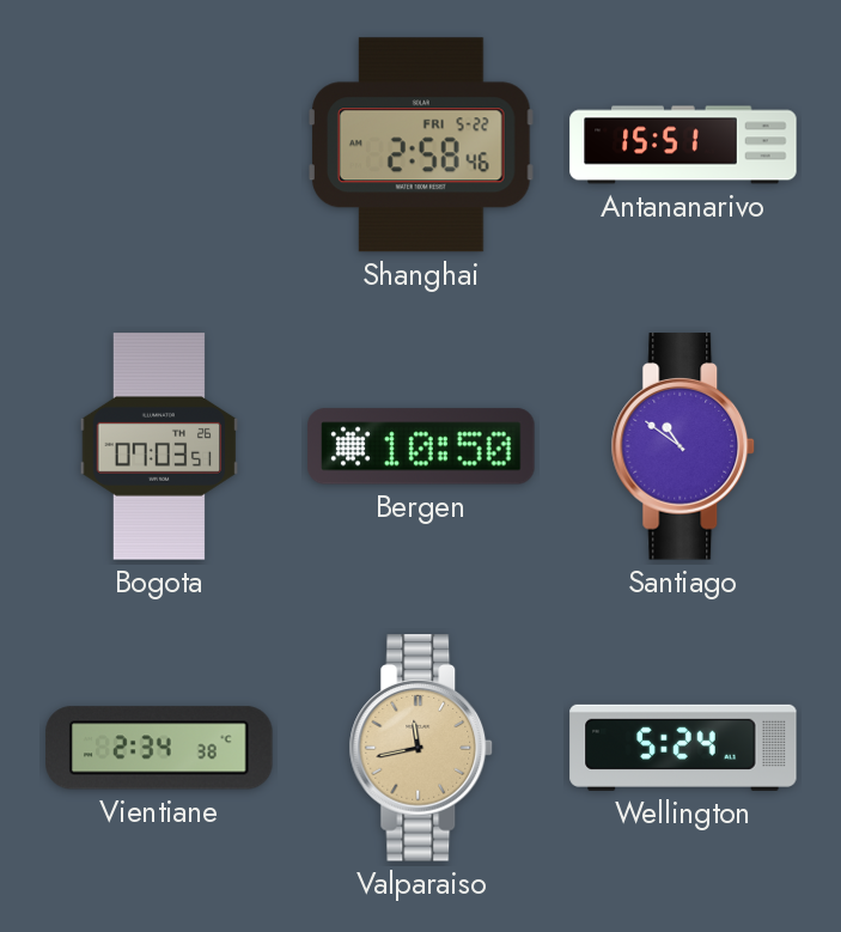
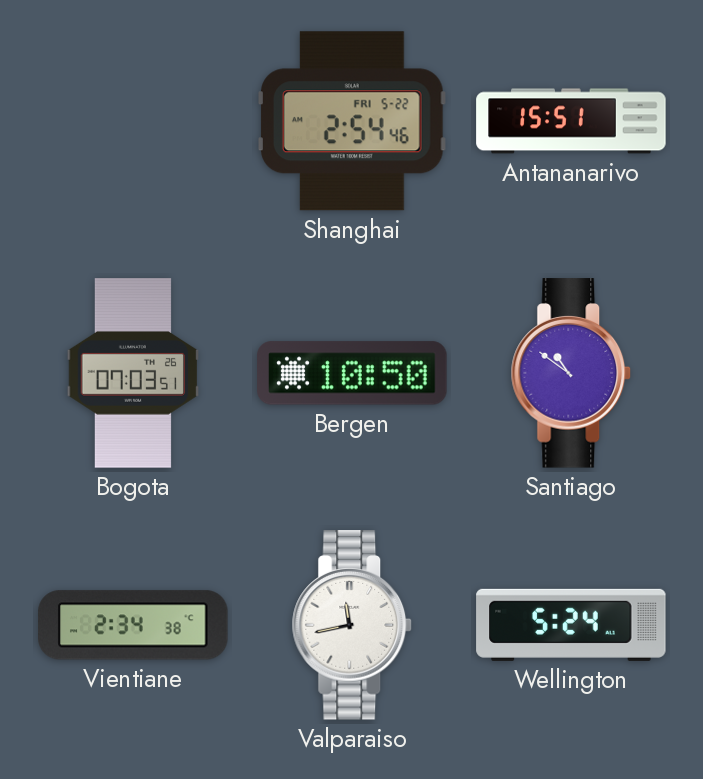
Shanghai: 2:58 -> 2:54
Valparaiso dial: champagne -> white
